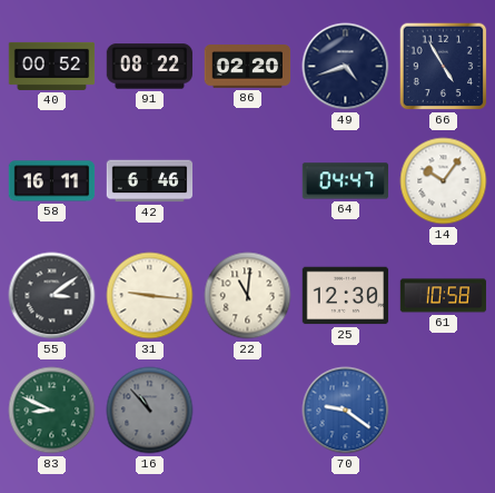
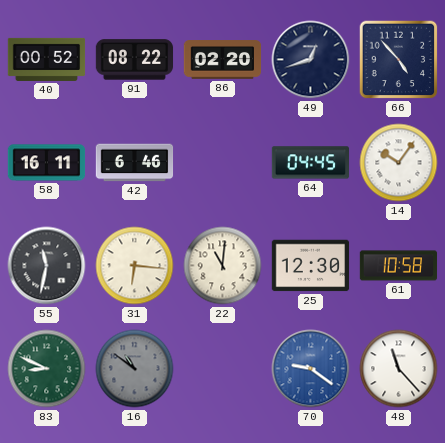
49: 4:42 -> 12:42
66: 4:55 -> 4:53
64: 04:47 -> 04:45
55: 3:09 -> 11:32
31: 9:16 -> 6:16
16: 10:53 -> 10:51
48: none -> 11:23
